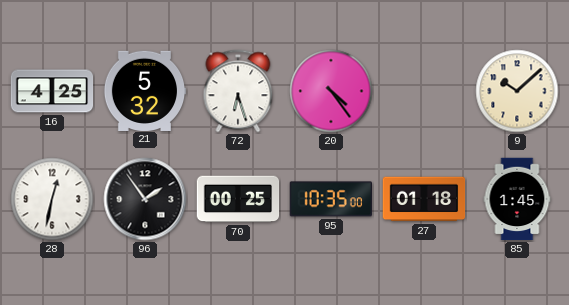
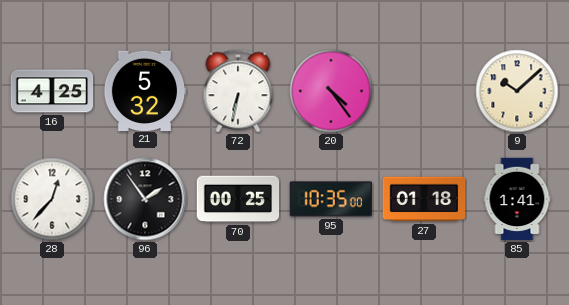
72: 6:27 -> 6:32
28: 12:32 -> 12:37
85: 1:45 -> 1:41
